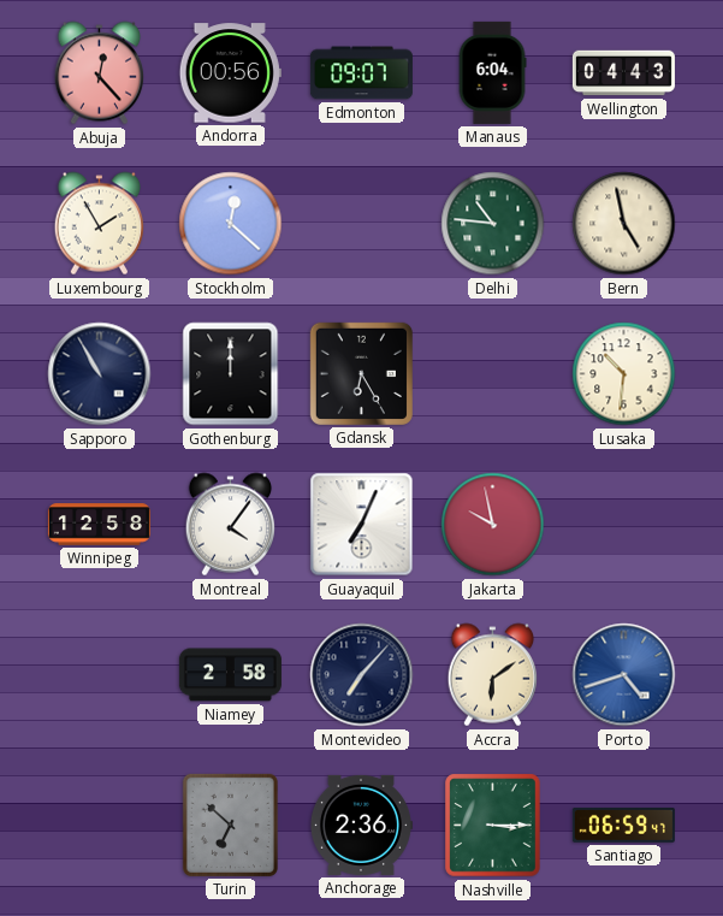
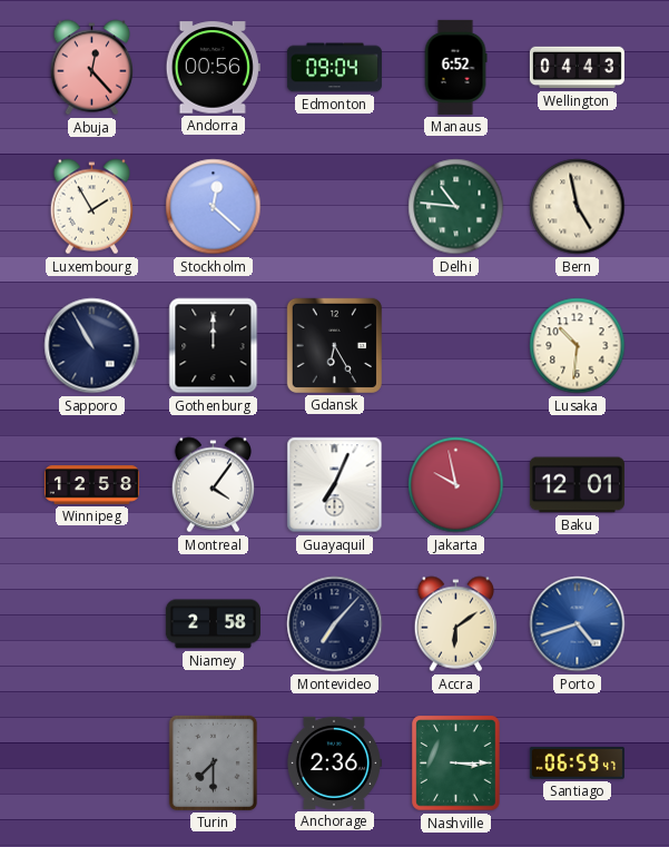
Edmonton: 09:07 -> 09:04
Manaus: 6:04 -> 6:52
Baku: none -> 12:01
Turin: 6:52 -> 7:30
